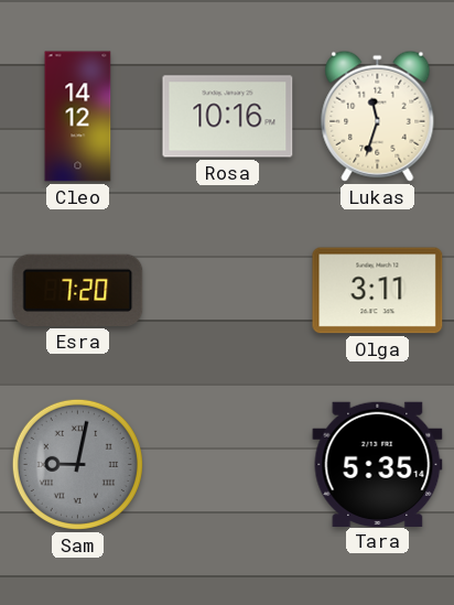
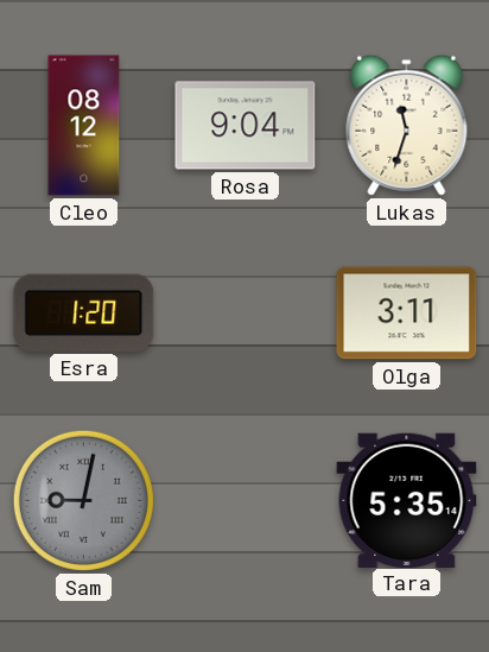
Cleo: 14:12 -> 08:12
Rosa: 10:16 -> 9:04
Esra: 7:20 -> 1:20
